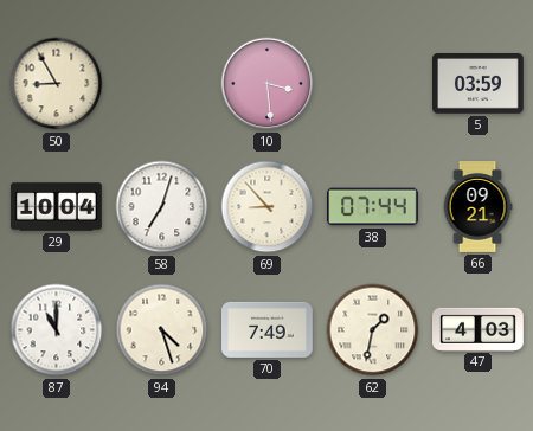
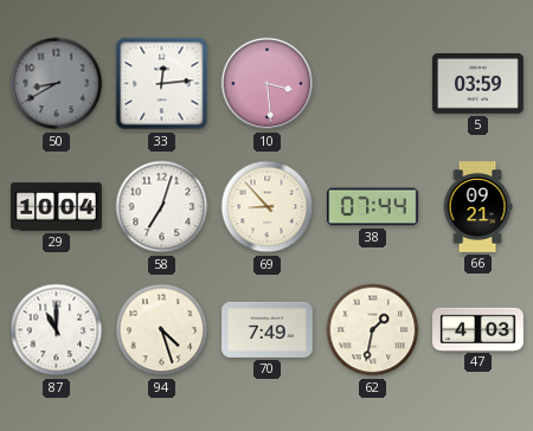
50: 8:55 -> 8:40
50 dial: cream -> grey
33: none -> 12:14
